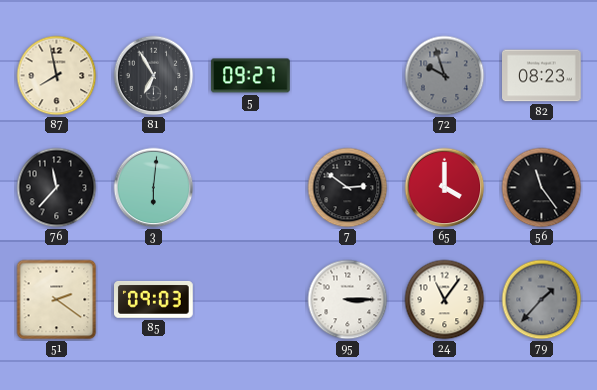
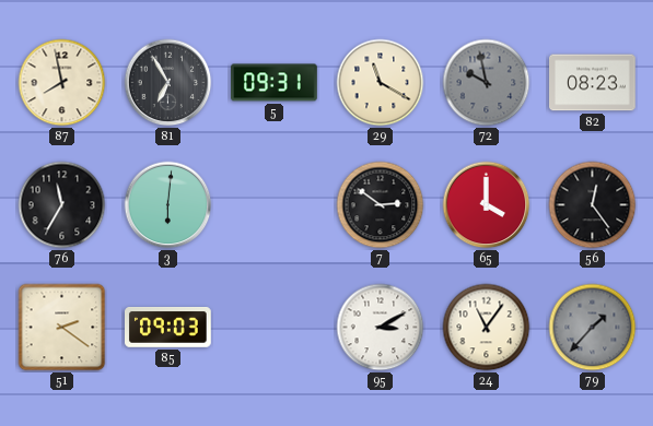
5: 09:27 -> 09:31
29: none -> 11:20
72: 9:57 -> 9:58
76: 11:37 -> 11:35
56: 11:24 -> 12:24
95: 3:15 -> 3:10
